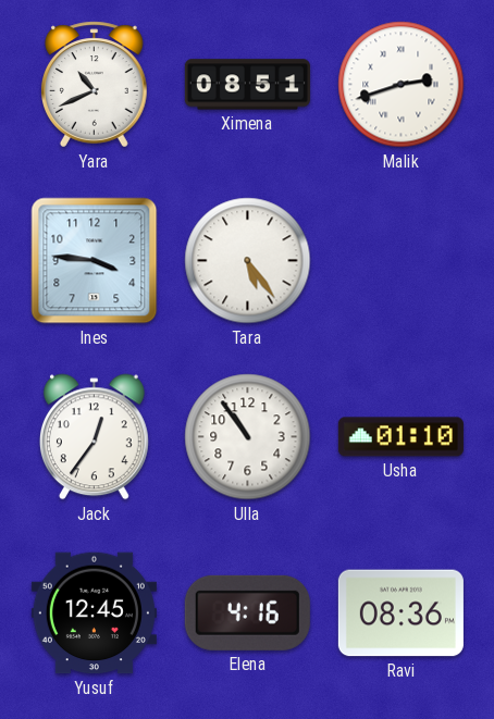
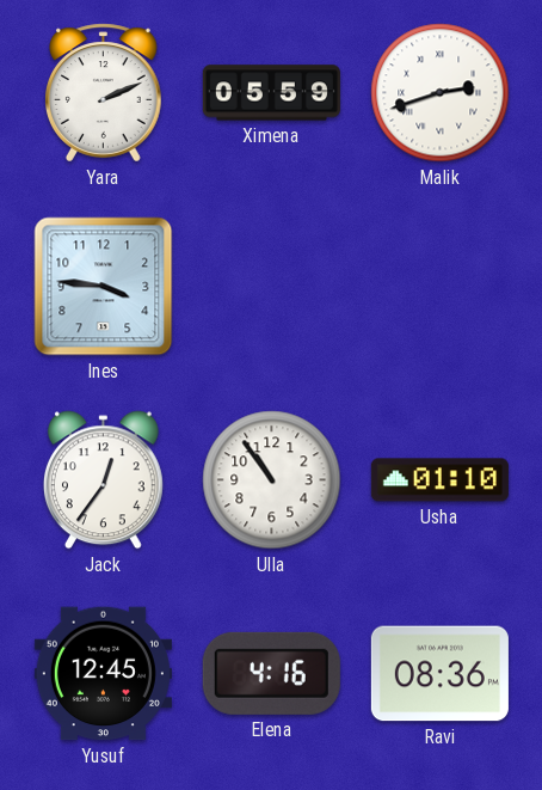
Yara: 10:41 -> 2:11
Ximena: 08:51 -> 05:59
Tara: 5:24 -> none
